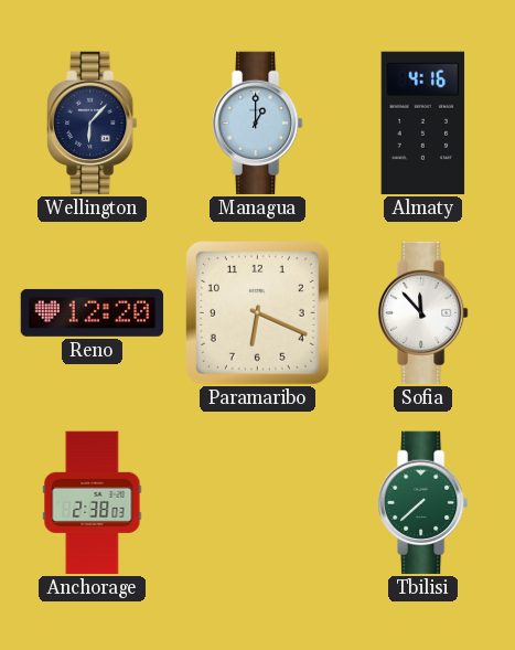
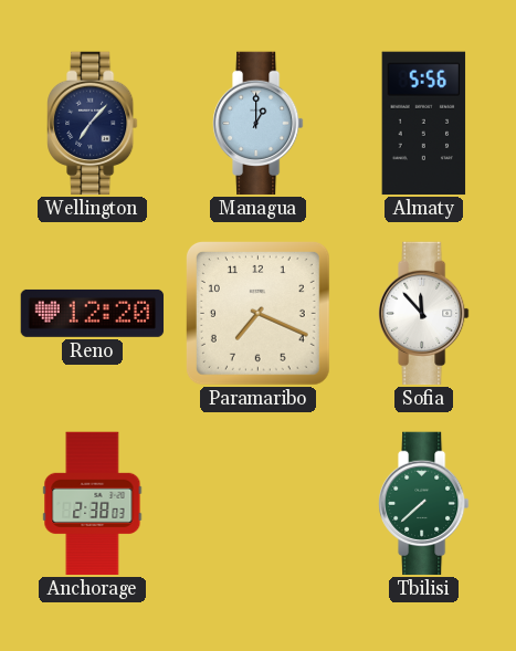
Wellington: 6:07 -> 7:07
Almaty: 4:16 -> 5:56
Paramaribo: 6:19 -> 7:19
